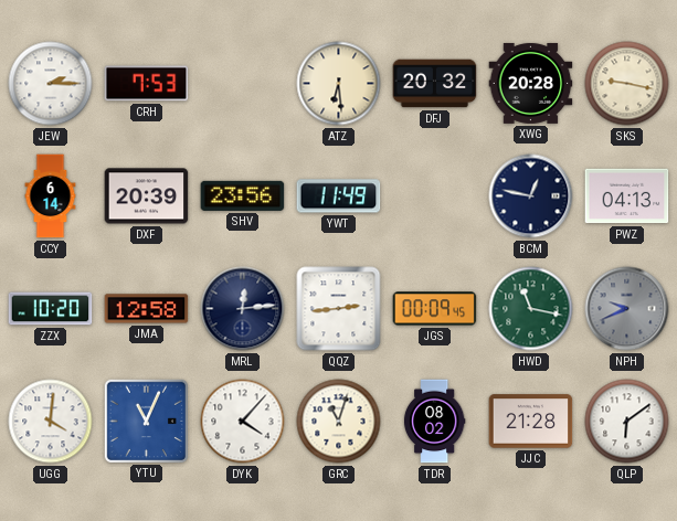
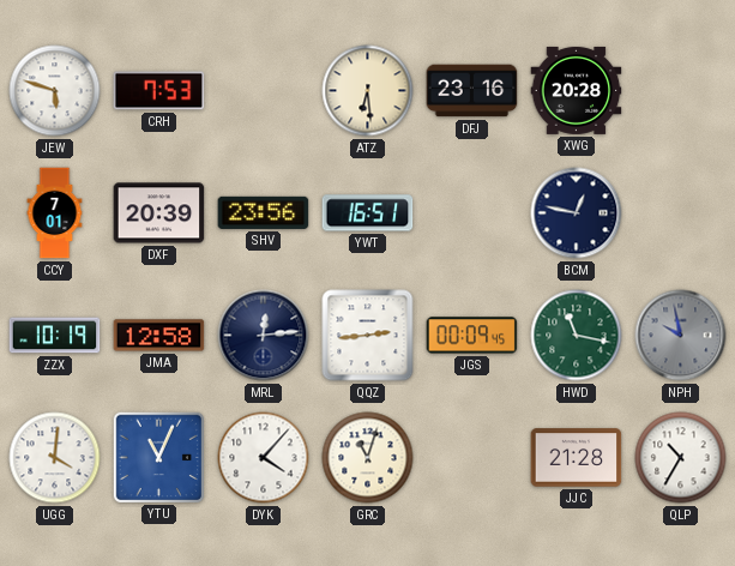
JEW: 2:15 -> 5:48
DFJ: 20:32 -> 23:16
SKS: 9:17 -> none
CCY: 6:14 -> 7:01
YWT: 11:49 -> 16:51
PWZ: 04:13 -> none
ZZX: 10:20 -> 10:19
NPH: 9:41 -> 9:58
TDR: 08:02 -> none
QLP: 6:09 -> 10:35
